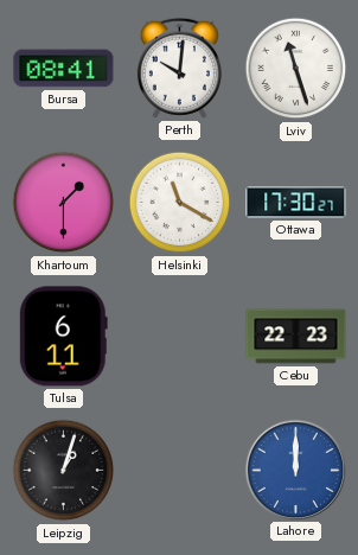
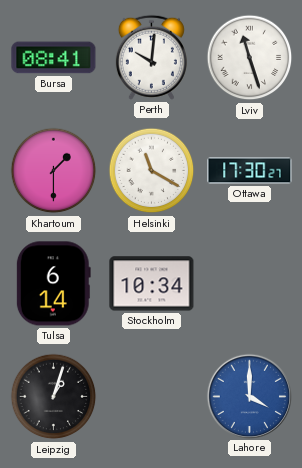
Tulsa: 6:11 -> 6:14
Stockholm: none -> 10:34
Cebu: 22:23 -> none
Lahore: 12:00 -> 4:00
